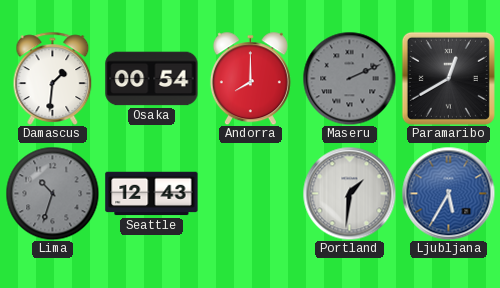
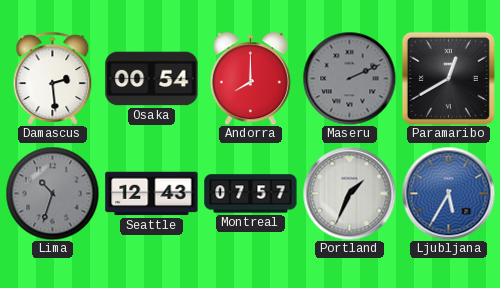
Damascus: 1:31 -> 2:29
Montreal: none -> 07:57
Portland: 1:31 -> 1:34
